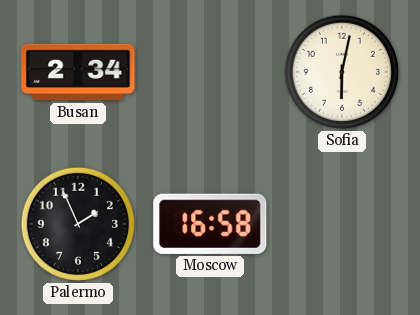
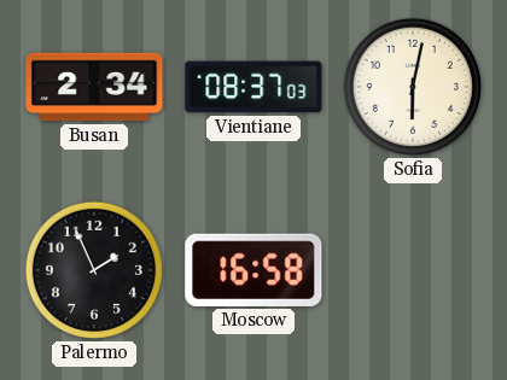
Vientiane: none -> 08:37
